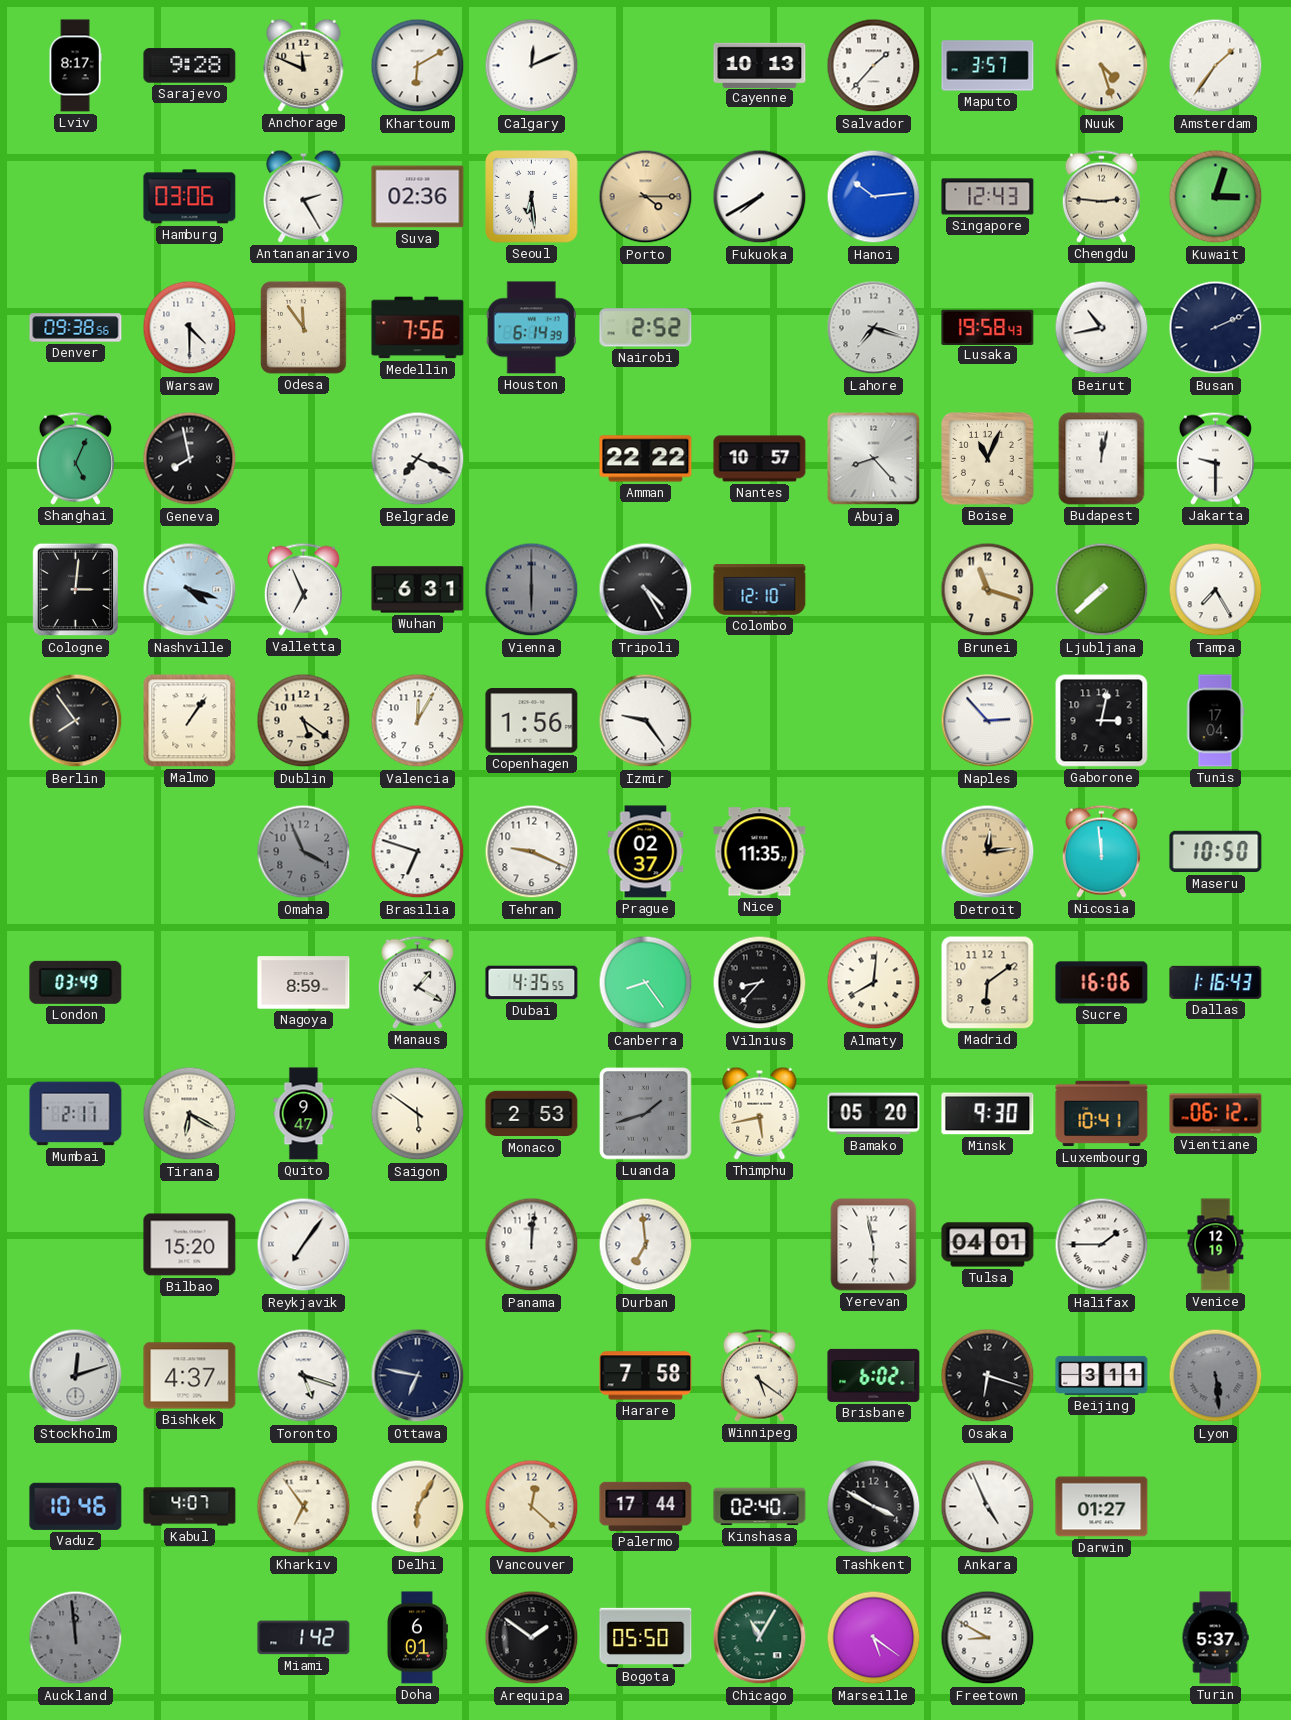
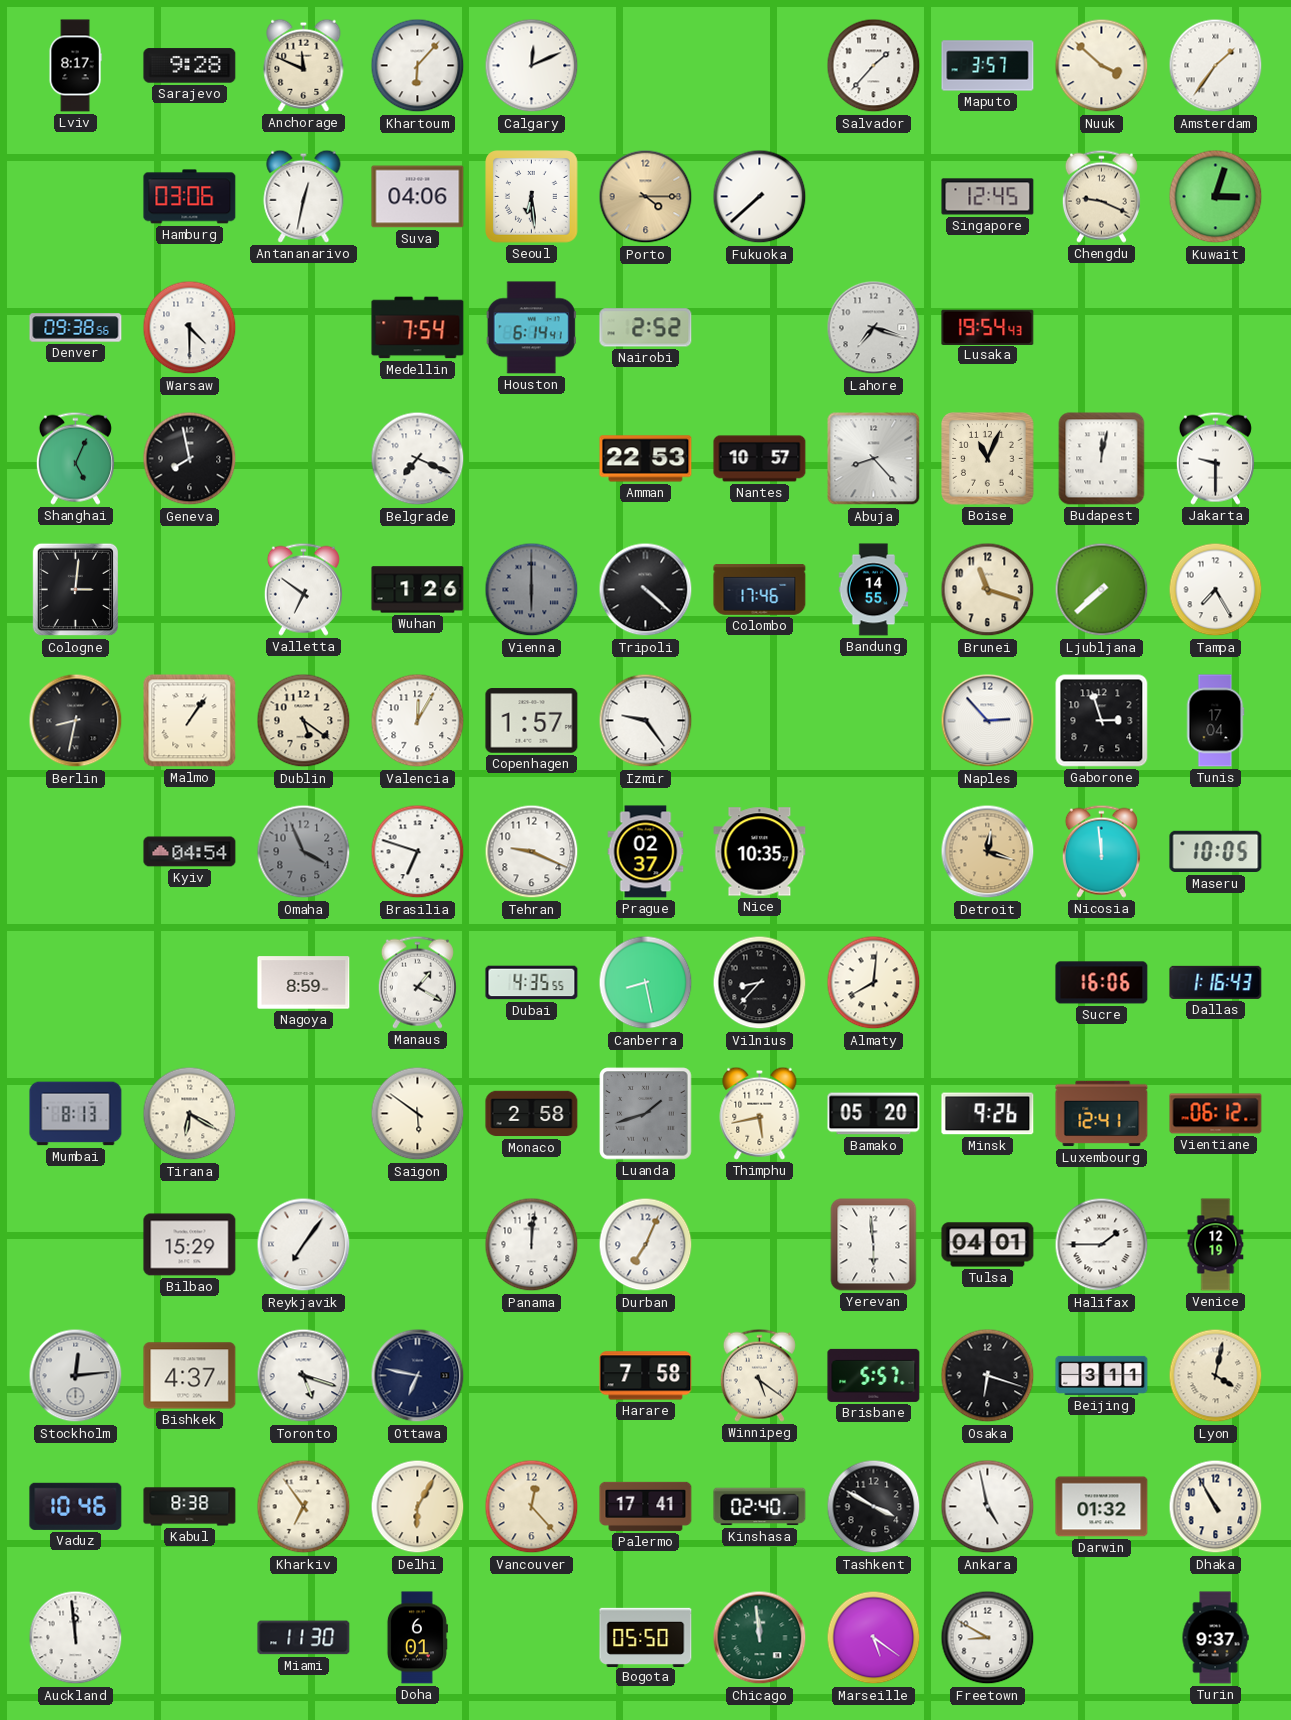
Khartoum: 6:10 -> 6:07
Cayenne: 10:13 -> none
Nuuk: 4:27 -> 3:52
Antananarivo: 2:25 -> 12:32
Suva: 02:36 -> 04:06
Fukuoka: 7:40 -> 7:38
Hanoi: 10:14 -> none
Singapore: 12:43 -> 12:45
Chengdu: 2:46 -> 9:19
Odesa: 11:54 -> none
Medellin: 7:56 -> 7:54
Houston: 6:14:39 -> 6:14:41
Lusaka: 19:58 -> 19:54
Beirut: 10:43 -> none
Busan: 2:11 -> none
Amman: 22:22 -> 22:53
Nashville: 4:18 -> none
Valletta: 6:56 -> 6:51
Wuhan: 6:31 -> 1:26
Tripoli: 4:25 -> 4:22
Colombo: 12:10 -> 17:46
Bandung: none -> 14:55
Berlin: 7:54 -> 8:32
Copenhagen: 1:56 -> 1:57
Gaborone: 3:02 -> 2:57
Kyiv: none -> 04:54
Nice: 11:35 -> 10:35
Detroit: 12:14 -> 12:18
Maseru: 10:50 -> 10:05
London: 03:49 -> none
Canberra: 8:24 -> 8:28
Madrid: 6:09 -> none
Mumbai: 2:11 -> 8:13
Quito: 9:47 -> none
Monaco: 2:53 -> 2:58
Minsk: 9:30 -> 9:26
Luxembourg: 10:41 -> 12:41
Bilbao: 15:20 -> 15:29
Durban: 6:59 -> 7:04
Yerevan: 5:58 -> 5:59
Stockholm: 12:12 -> 12:14
Brisbane: 6:02 -> 5:57
Lyon: 5:29 -> 4:02
Lyon dial: grey -> cream
Kabul: 4:07 -> 8:38
Vancouver: 12:22 -> 12:23
Palermo: 17:44 -> 17:41
Ankara: 4:56 -> 4:58
Darwin: 01:27 -> 01:32
Dhaka: none -> 10:55
Auckland dial: grey -> white
Miami: 1:42 -> 11:30
Arequipa: 1:51 -> none
Chicago: 11:05 -> 11:59
Turin: 5:37 -> 9:37
